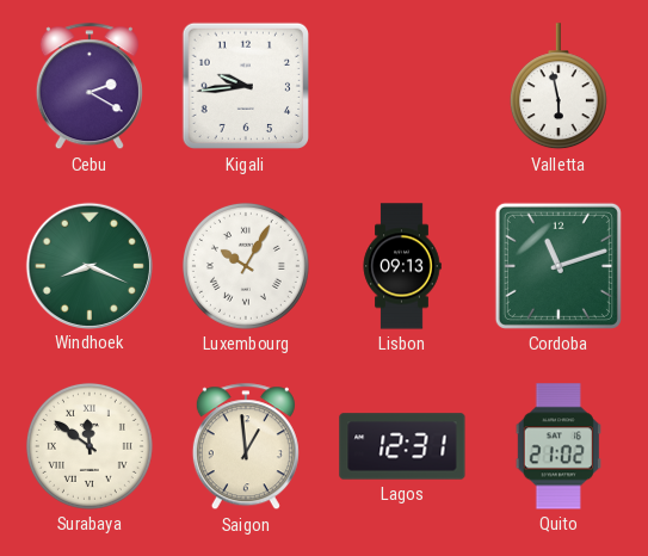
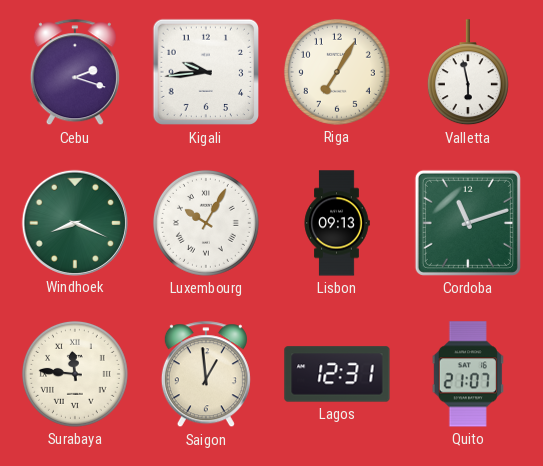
Cebu: 2:20 -> 2:18
Riga: none -> 7:05
Surabaya: 11:51 -> 11:46
Quito: 21:02 -> 21:07
